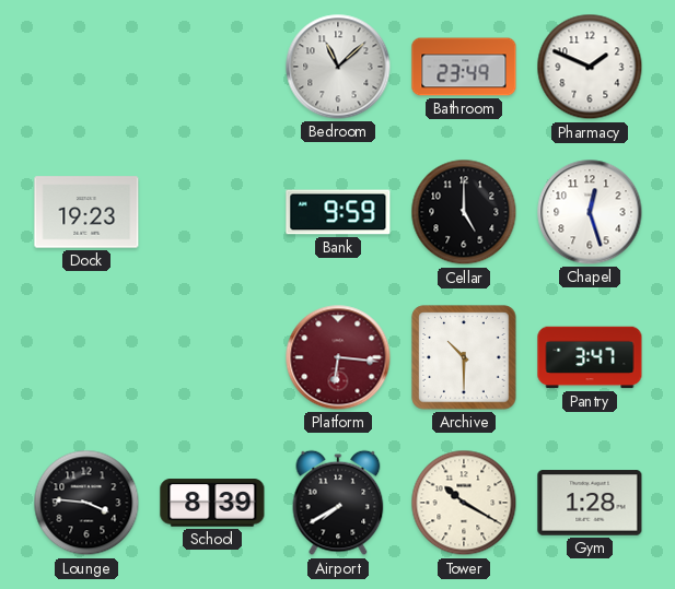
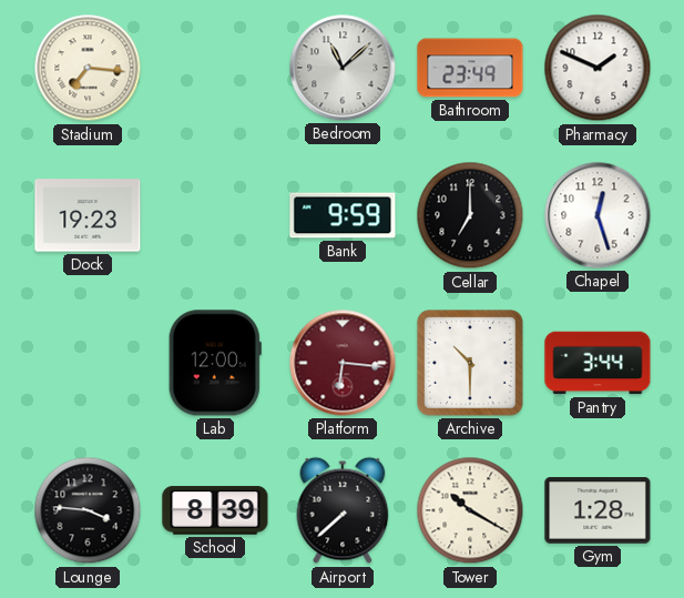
Stadium: none -> 7:16
Cellar: 5:00 -> 7:00
Lab: none -> 12:00
Pantry: 3:47 -> 3:44
Airport: 7:40 -> 7:38
